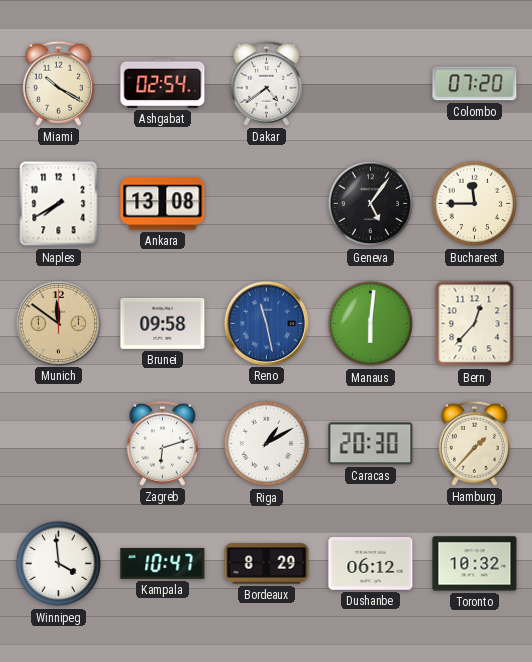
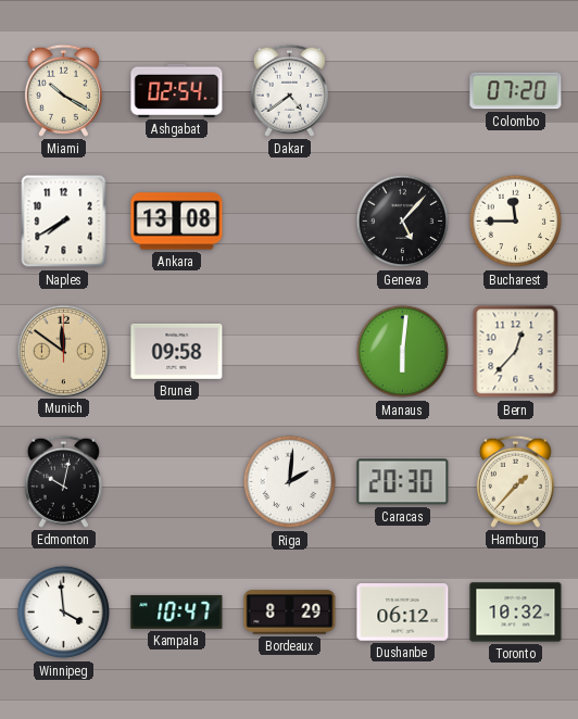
Geneva: 5:06 -> 5:07
Reno: 11:28 -> none
Edmonton: none -> 10:02
Zagreb: 6:12 -> none
Riga: 1:10 -> 2:01
